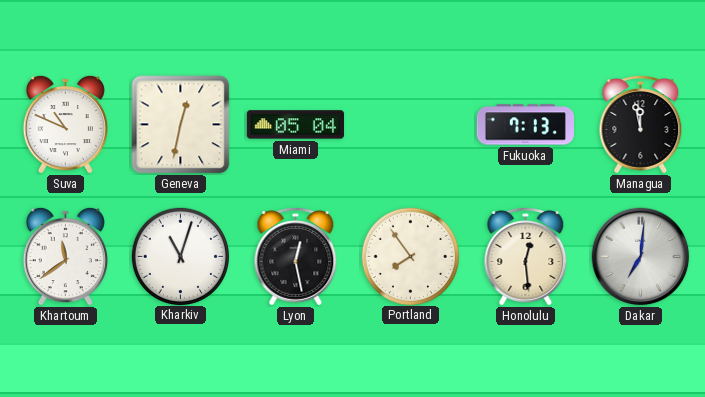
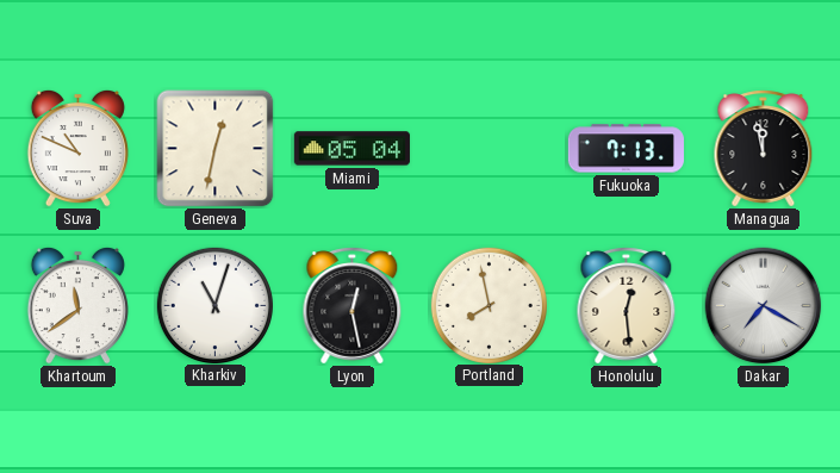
Portland: 7:54 -> 7:58
Dakar: 7:01 -> 7:20
